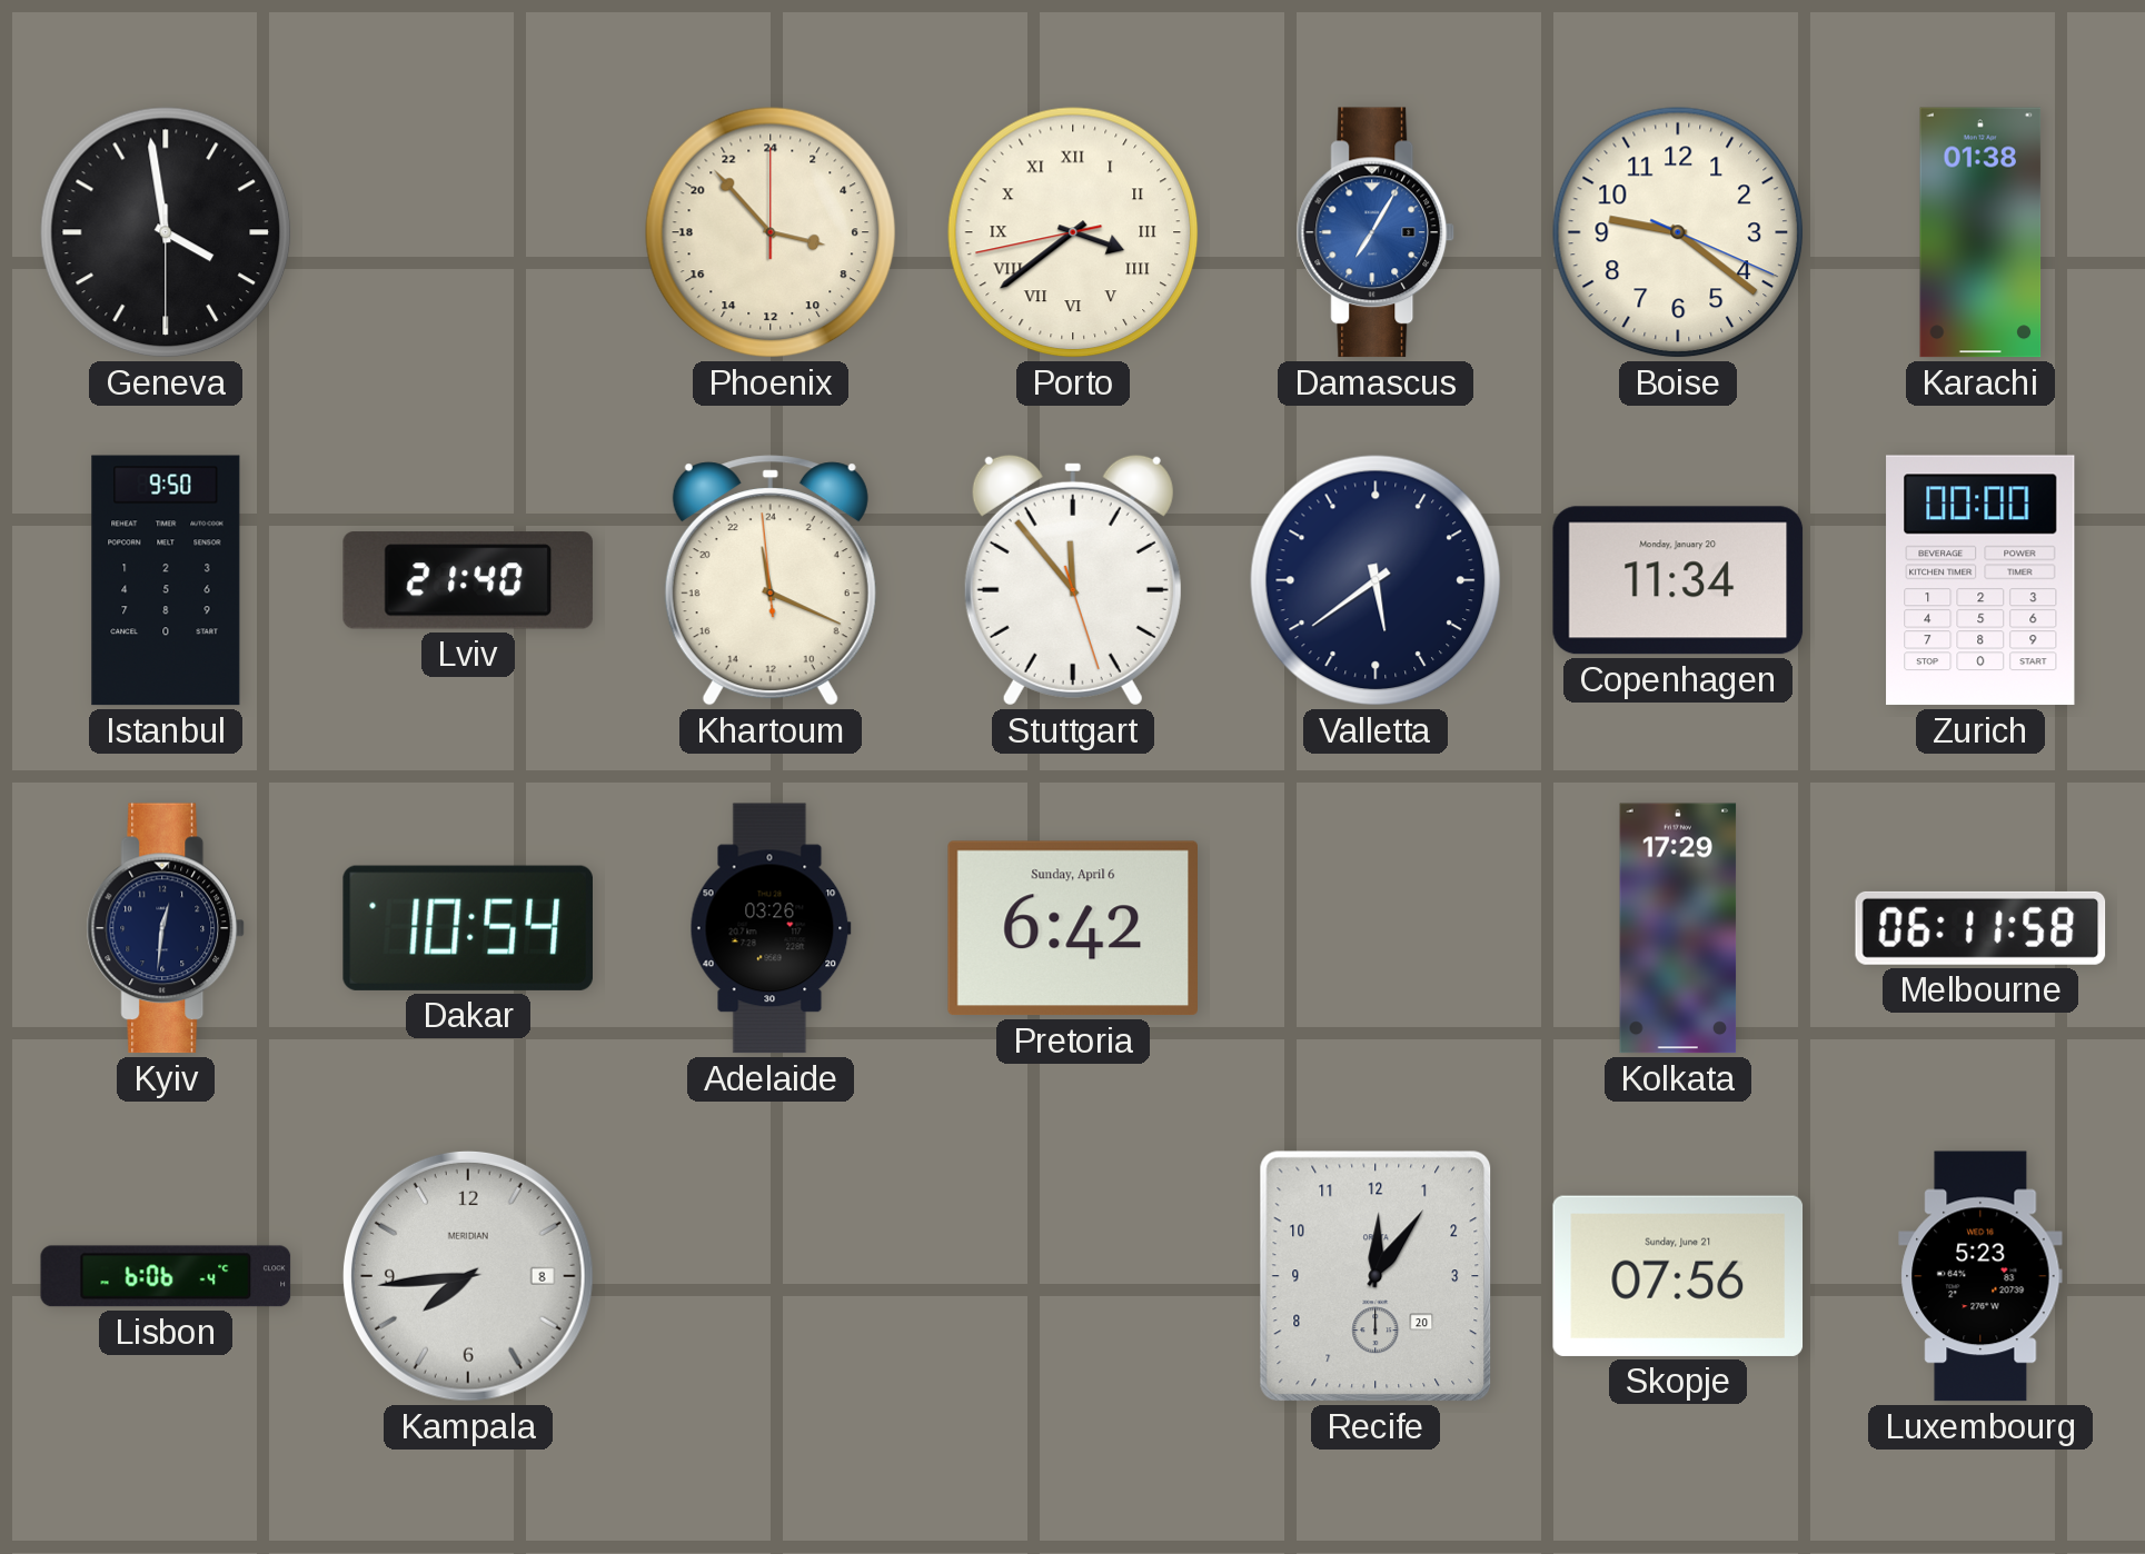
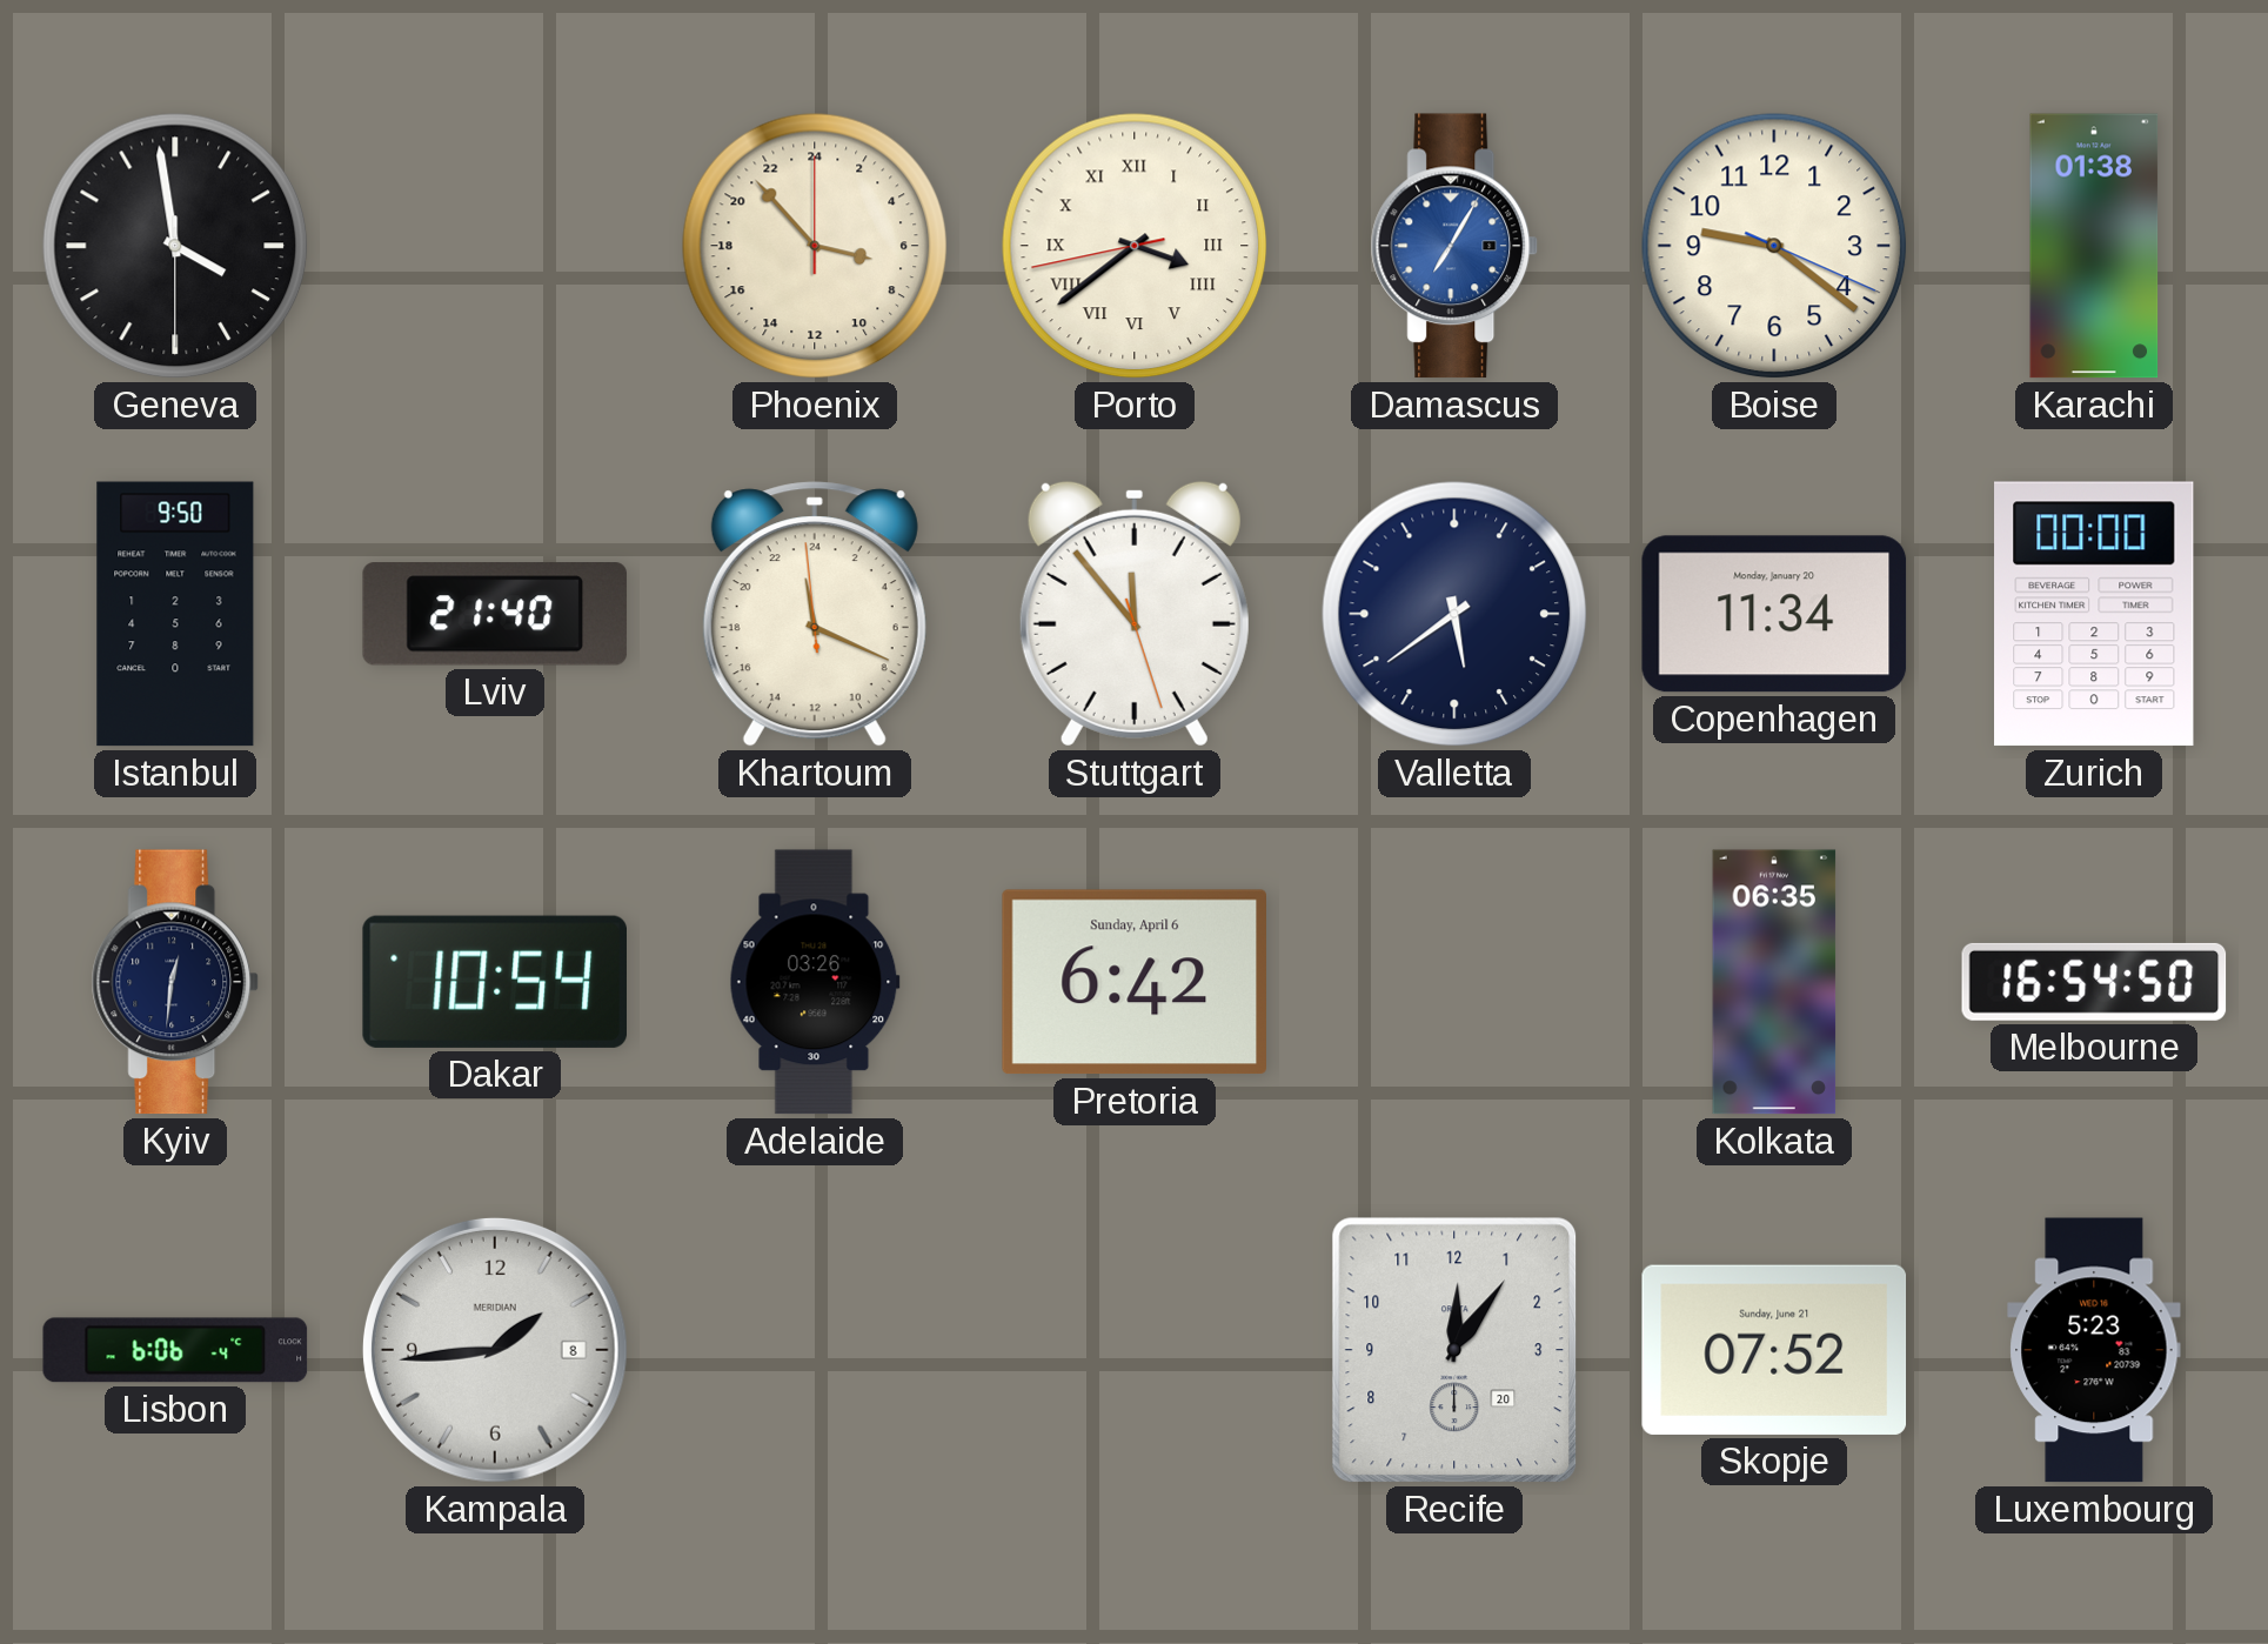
Kolkata: 17:29 -> 06:35
Melbourne: 06:11 -> 16:54
Kampala: 7:44 -> 1:44
Skopje: 07:56 -> 07:52
